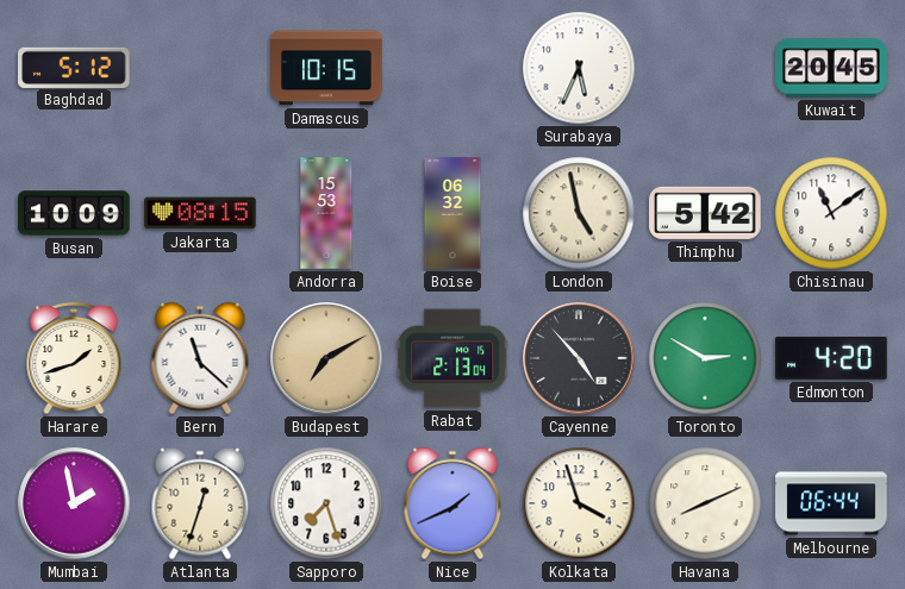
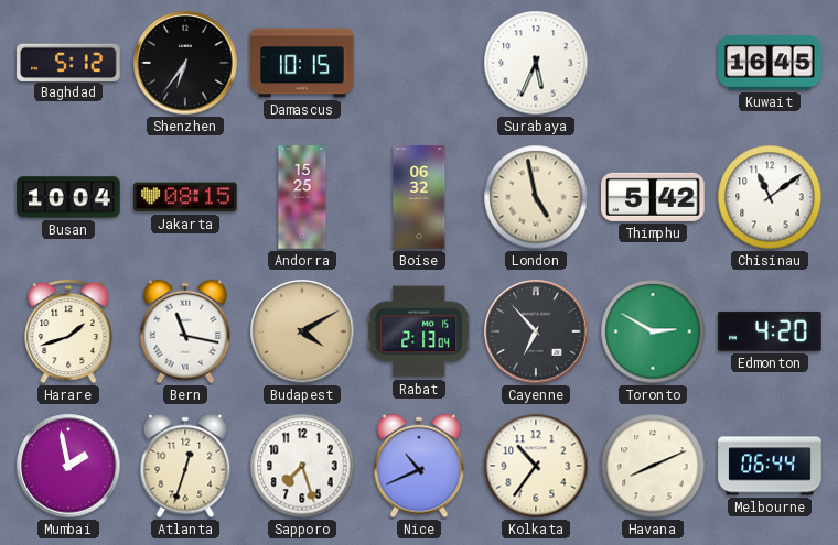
Shenzhen: none -> 6:36
Kuwait: 20:45 -> 16:45
Busan: 10:09 -> 10:04
Andorra: 15:53 -> 15:25
Bern: 11:22 -> 11:17
Budapest: 7:10 -> 4:10
Cayenne: 4:53 -> 6:53
Nice: 1:41 -> 10:41
Kolkata: 3:57 -> 10:36
